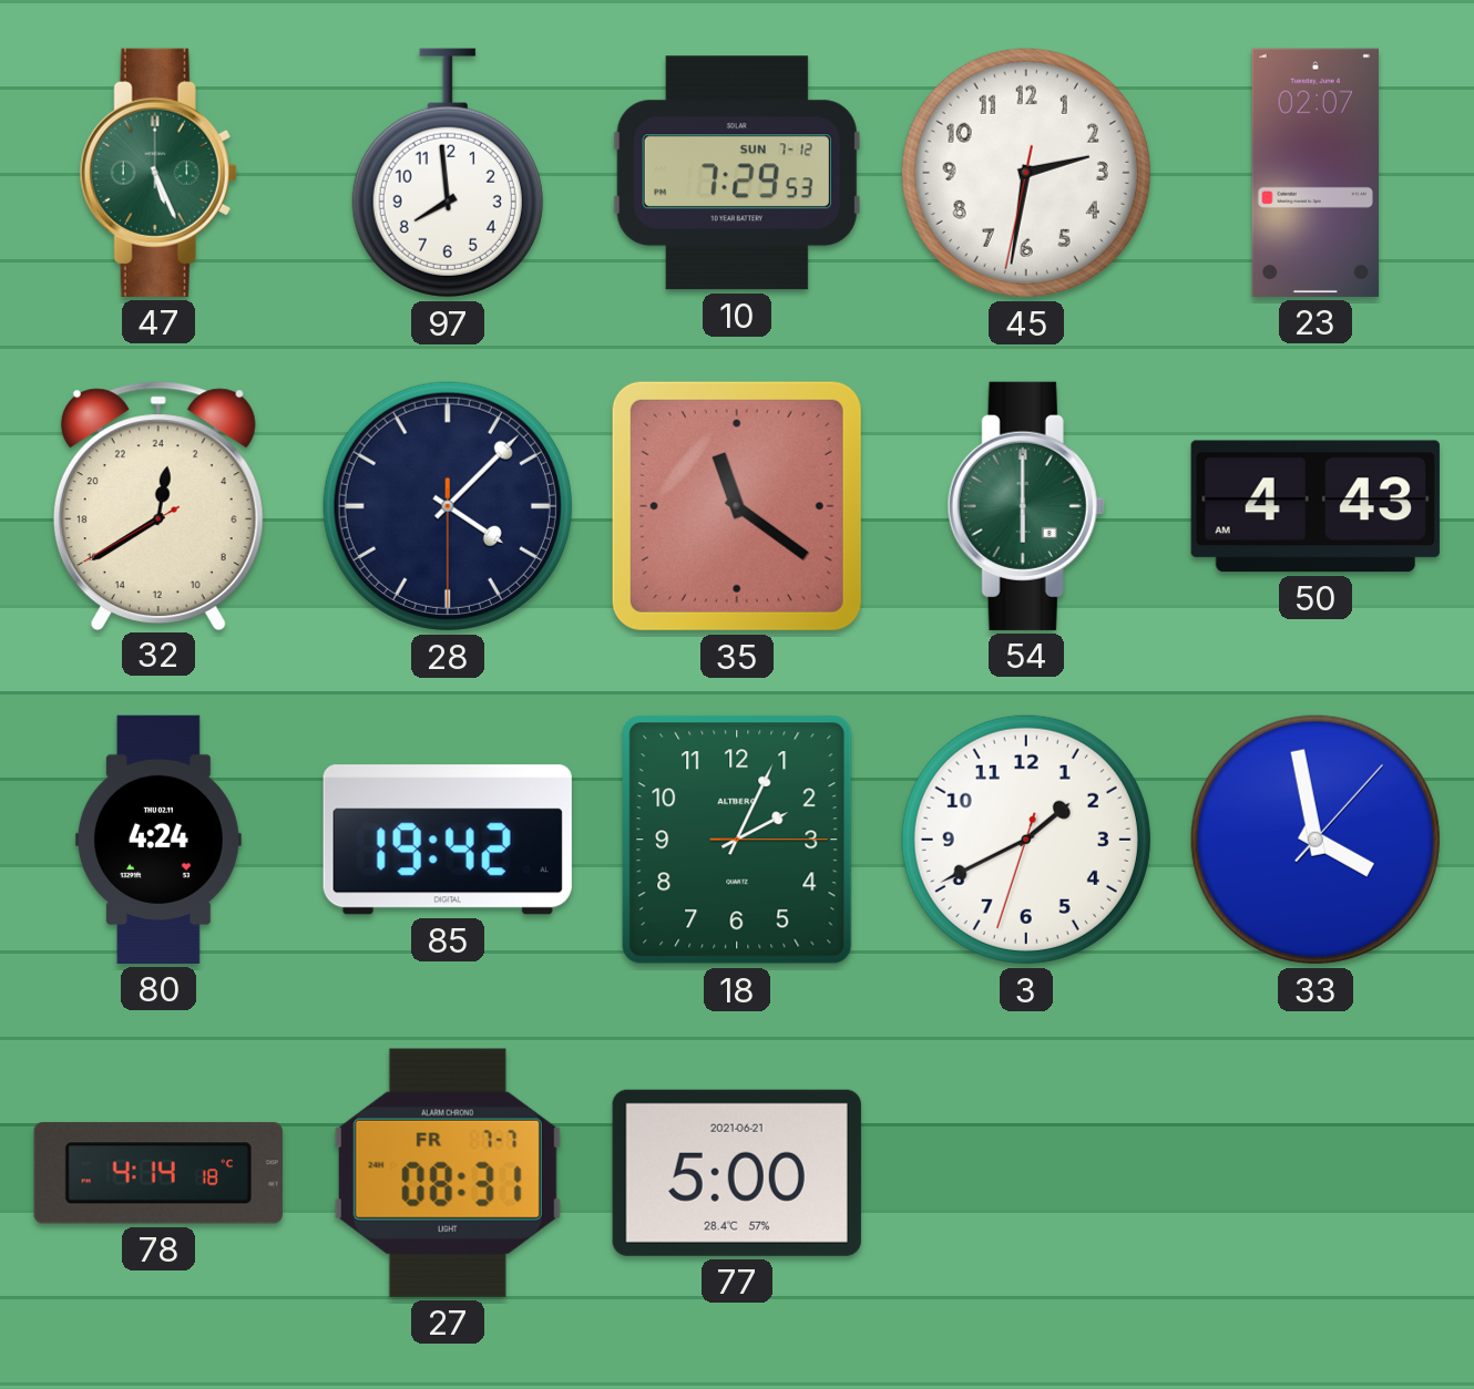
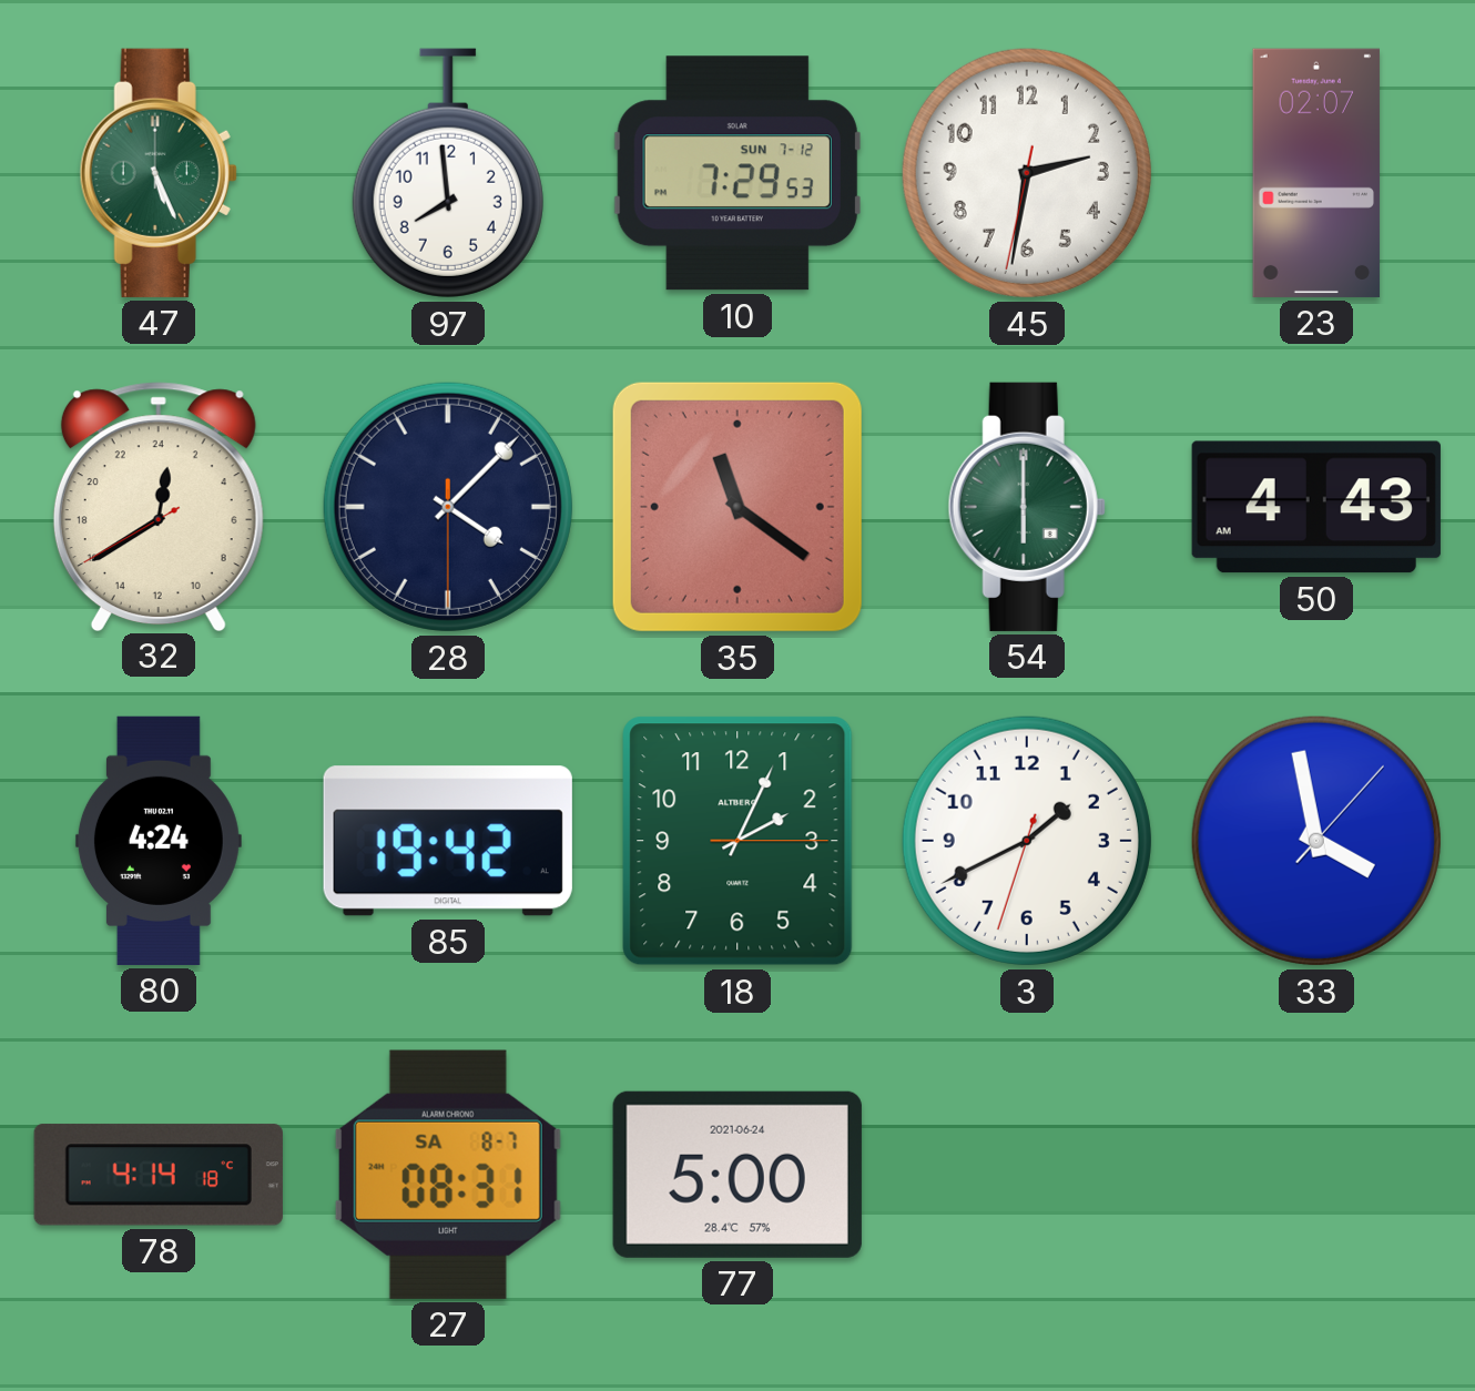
27 date: FR 7-7 -> SA 8-7
77 date: 2021-06-21 -> 2021-06-24
